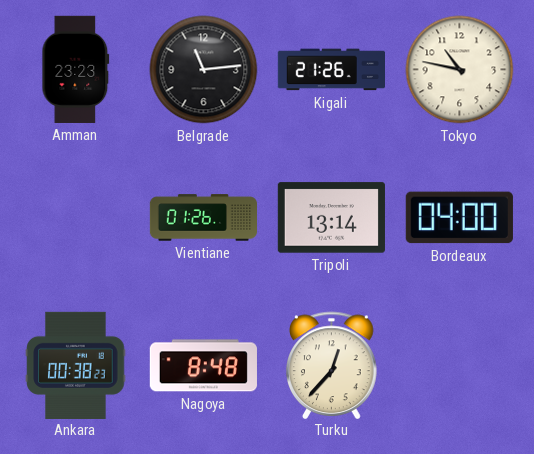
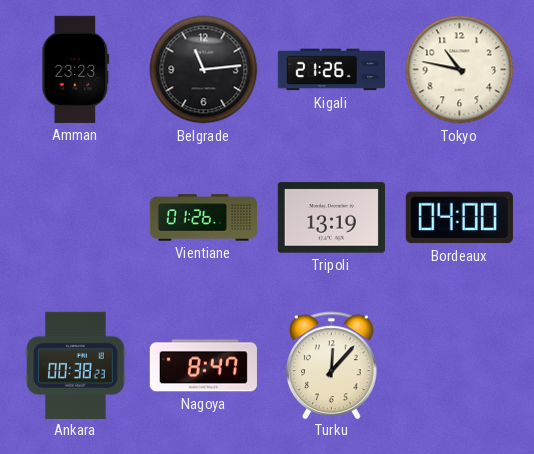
Tripoli: 13:14 -> 13:19
Nagoya: 8:48 -> 8:47
Turku: 12:37 -> 12:07
